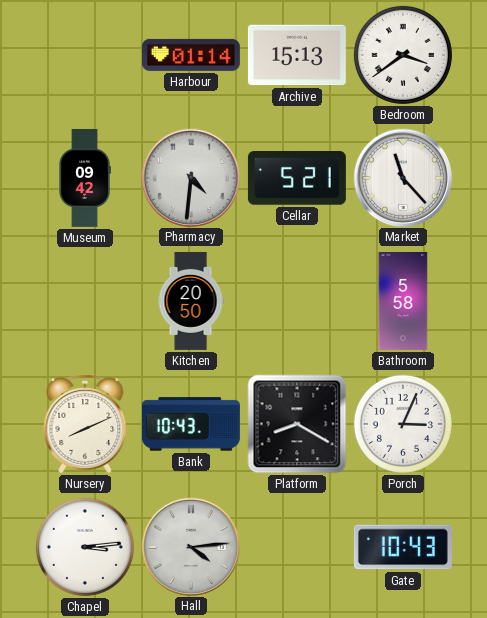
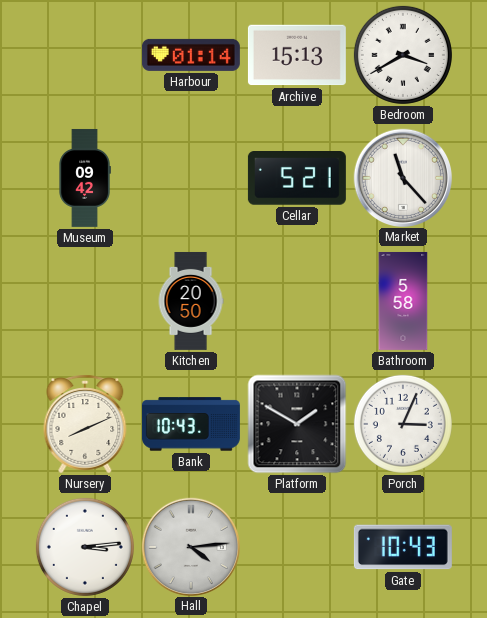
Bedroom: 3:39 -> 3:40
Pharmacy: 4:31 -> none
Platform: 8:20 -> 1:50
